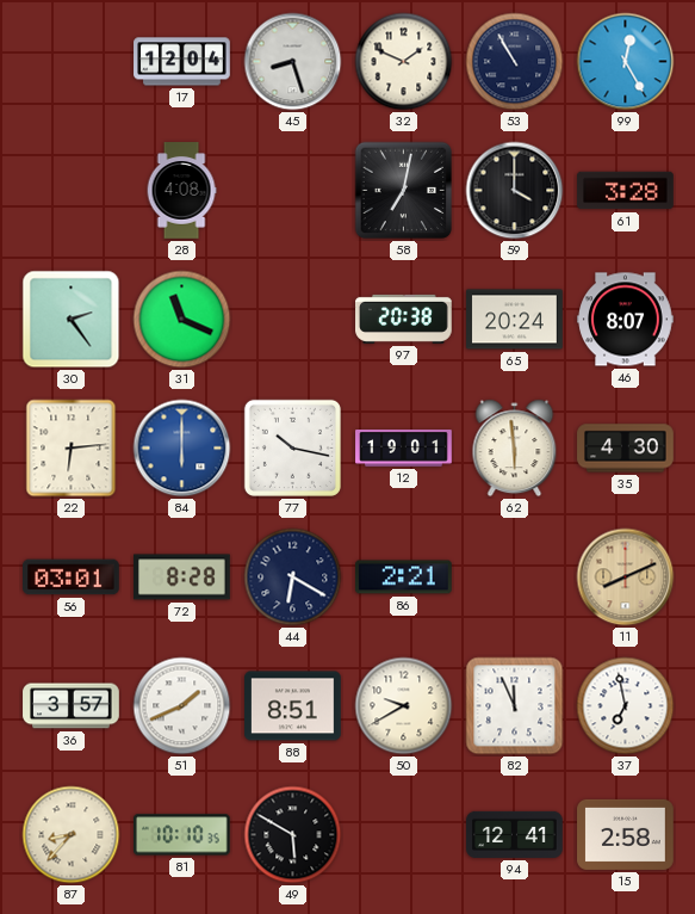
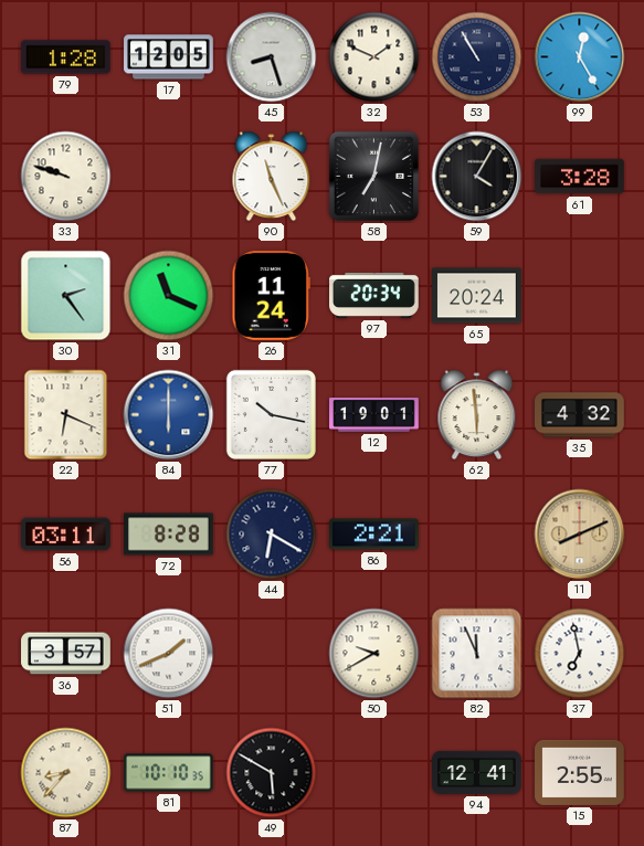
79: none -> 1:28
17: 12:04 -> 12:05
33: none -> 9:48
28: 4:08 -> none
90: none -> 11:26
59: 4:00 -> 4:05
26: none -> 11:24
97: 20:38 -> 20:34
46: 8:07 -> none
22: 6:14 -> 6:19
35: 4:30 -> 4:32
56: 03:01 -> 03:11
88: 8:51 -> none
15: 2:58 -> 2:55
